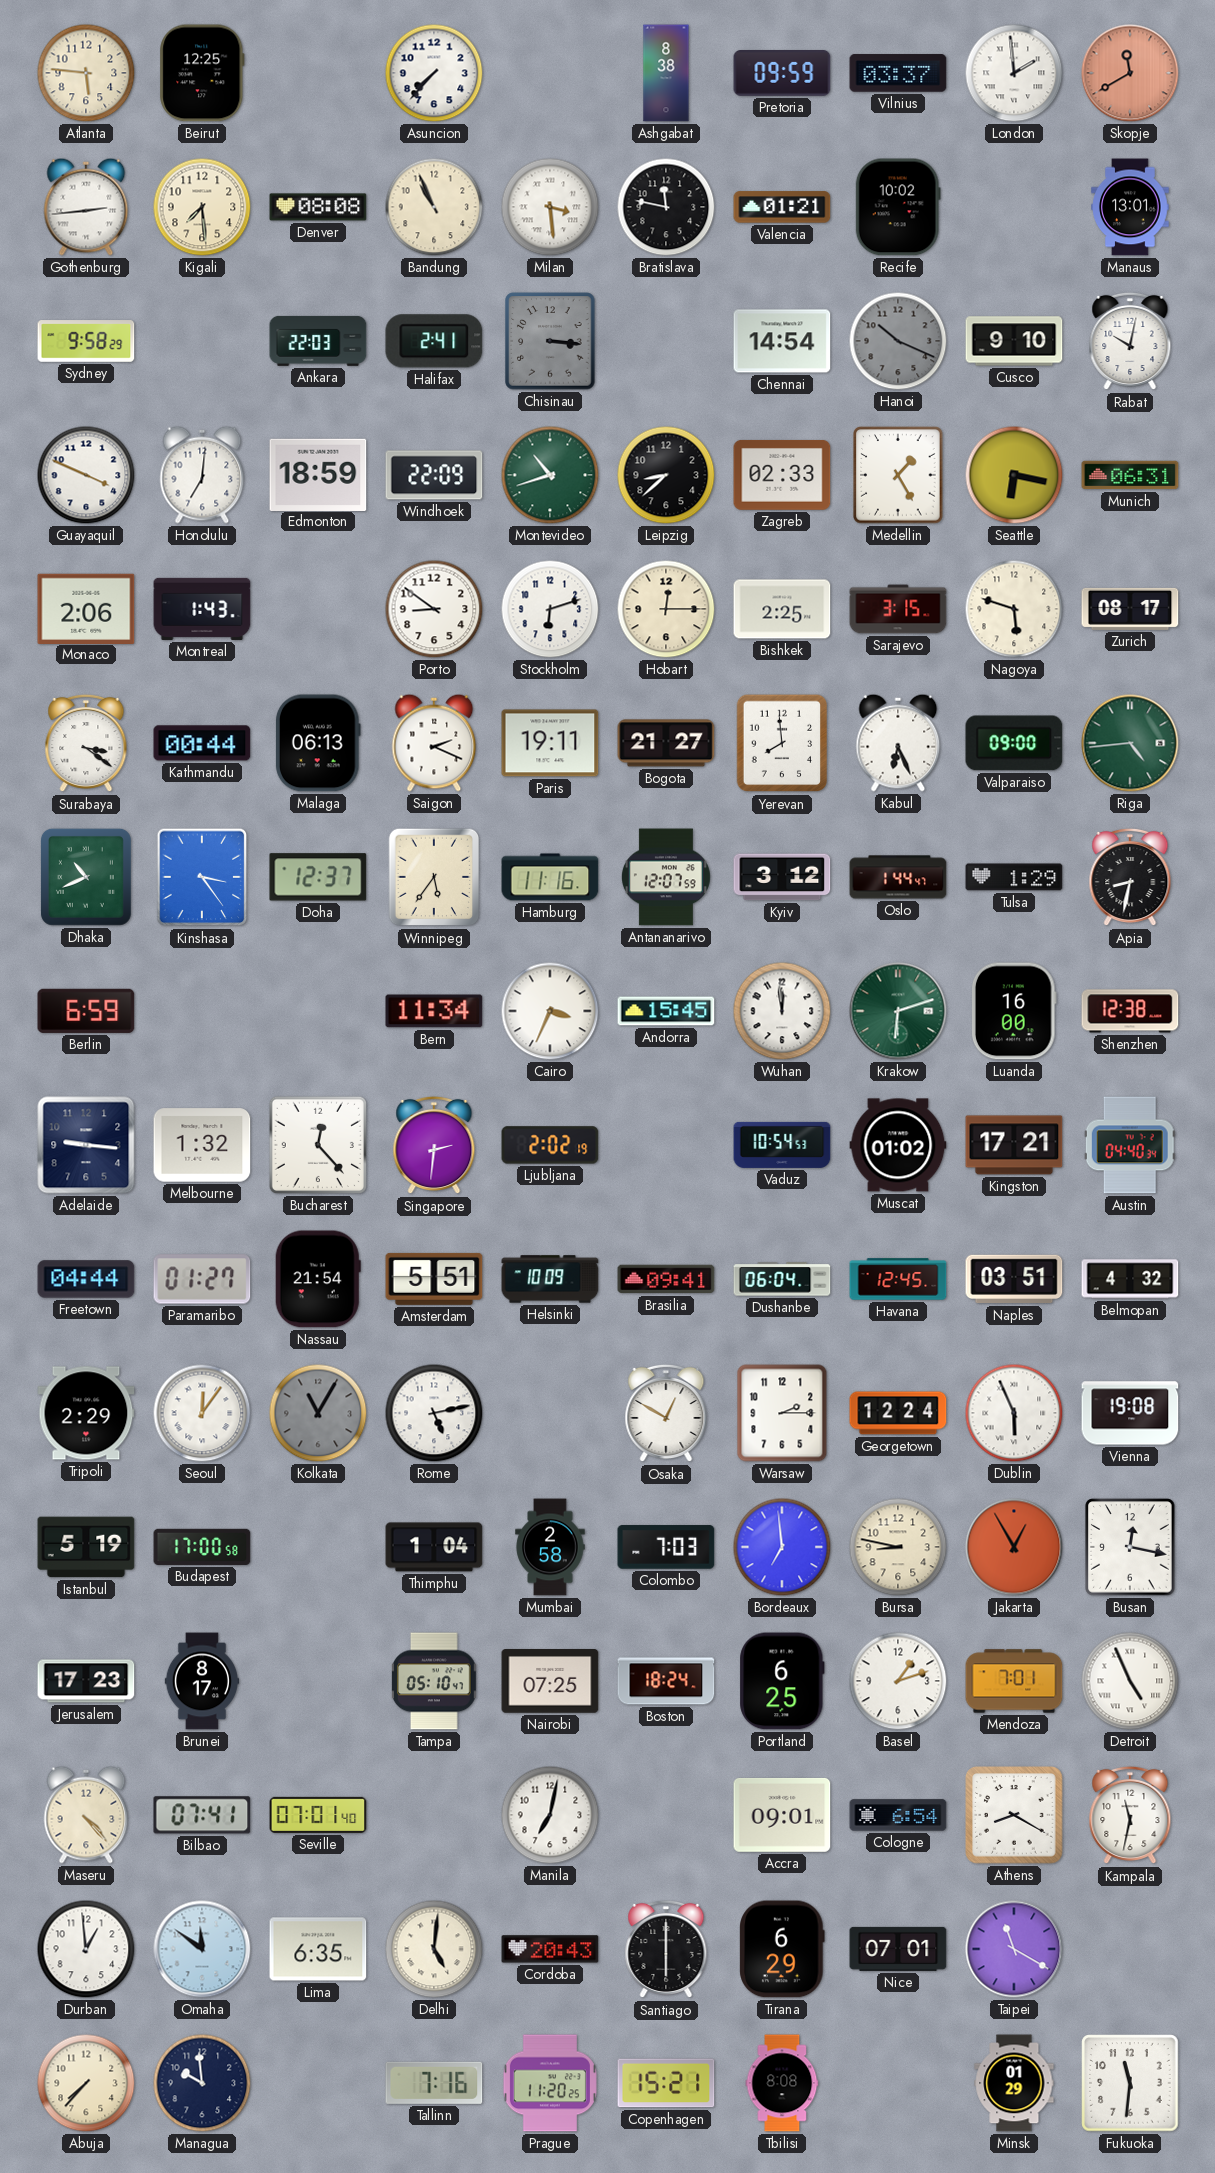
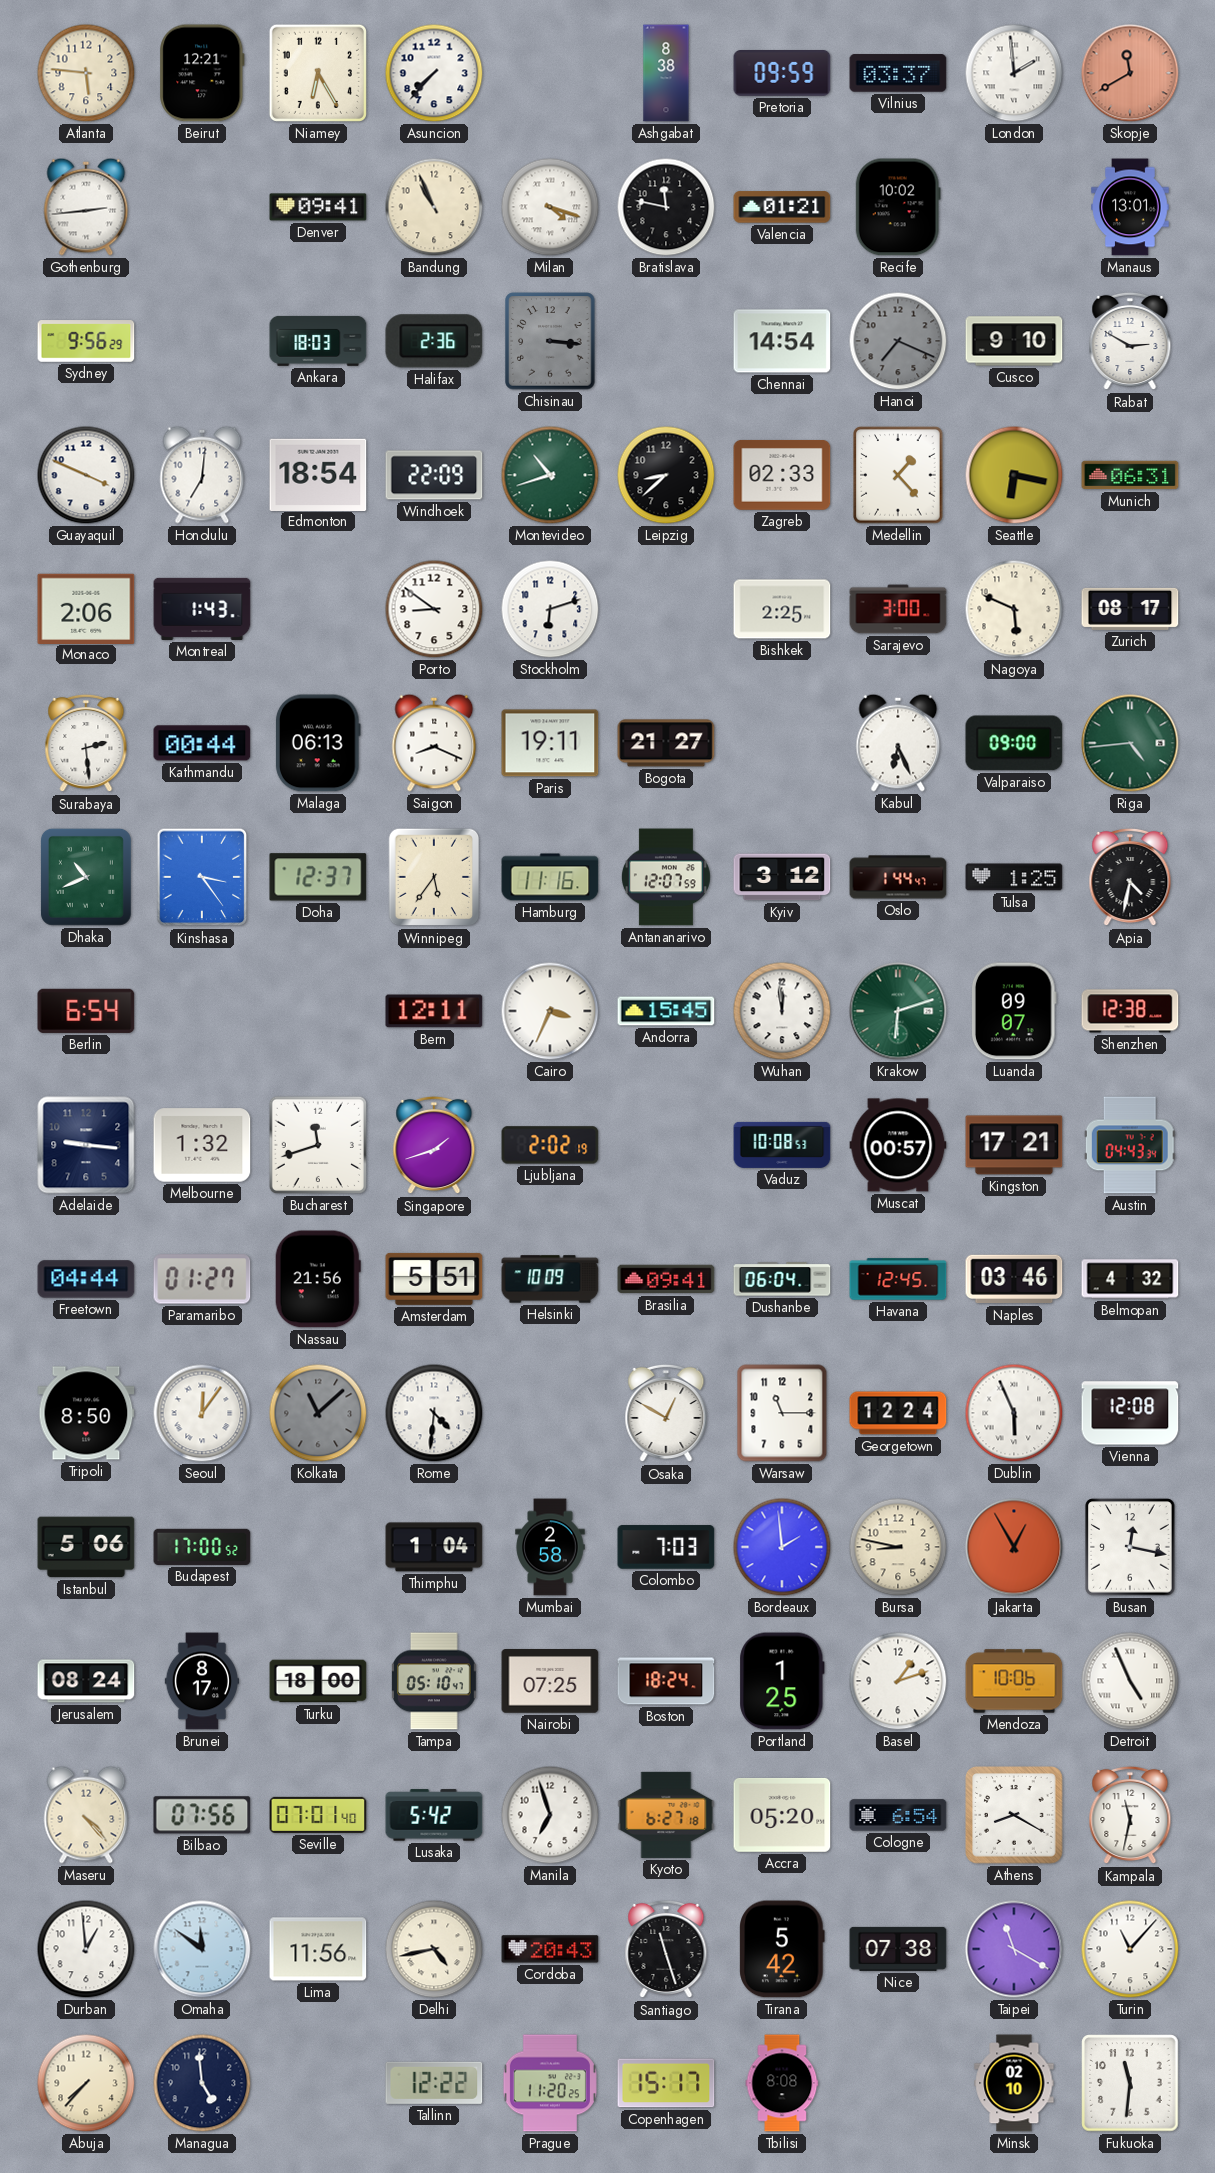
Beirut: 12:25 -> 12:21
Niamey: none -> 6:25
Kigali: 7:29 -> none
Denver: 08:08 -> 09:41
Milan: 3:29 -> 4:18
Sydney: 9:58 -> 9:56
Ankara: 22:03 -> 18:03
Halifax: 2:41 -> 2:36
Hanoi: 10:19 -> 7:19
Rabat: 10:02 -> 2:50
Edmonton: 18:59 -> 18:54
Medellin: 1:25 -> 1:23
Hobart: 12:15 -> none
Sarajevo: 3:15 -> 3:00
Nagoya: 5:48 -> 5:49
Surabaya: 3:21 -> 2:29
Saigon: 2:19 -> 8:19
Yerevan: 7:59 -> none
Tulsa: 1:29 -> 1:25
Apia: 8:32 -> 4:32
Berlin: 6:59 -> 6:54
Bern: 11:34 -> 12:11
Luanda: 16:00 -> 09:07
Bucharest: 12:23 -> 11:42
Singapore: 2:31 -> 1:42
Vaduz: 10:54 -> 10:08
Muscat: 01:02 -> 00:57
Austin: 04:40 -> 04:43
Nassau: 21:54 -> 21:56
Naples: 03:51 -> 03:46
Tripoli: 2:29 -> 8:50
Kolkata: 11:05 -> 11:08
Rome: 5:13 -> 4:31
Warsaw: 2:15 -> 11:15
Vienna: 19:08 -> 12:08
Istanbul: 5:19 -> 5:06
Budapest: 17:00:58 -> 17:00:52
Bordeaux: 6:59 -> 1:59
Jerusalem: 17:23 -> 08:24
Turku: none -> 18:00
Portland: 6:25 -> 1:25
Mendoza: 7:01 -> 10:06
Bilbao: 07:41 -> 07:56
Lusaka: none -> 5:42
Manila: 7:02 -> 6:57
Kyoto: none -> 6:27
Accra: 09:01 -> 05:20
Lima: 6:35 -> 11:56
Delhi: 5:01 -> 4:43
Santiago: 6:00 -> 11:27
Tirana: 6:29 -> 5:42
Nice: 07:01 -> 07:38
Turin: none -> 11:07
Managua: 9:59 -> 4:59
Tallinn: 7:16 -> 12:22
Copenhagen: 15:21 -> 15:17
Minsk: 01:29 -> 02:10
